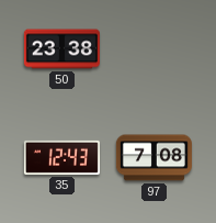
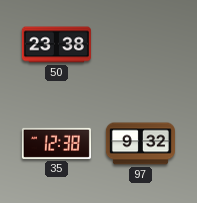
35: 12:43 -> 12:38
97: 7:08 -> 9:32
